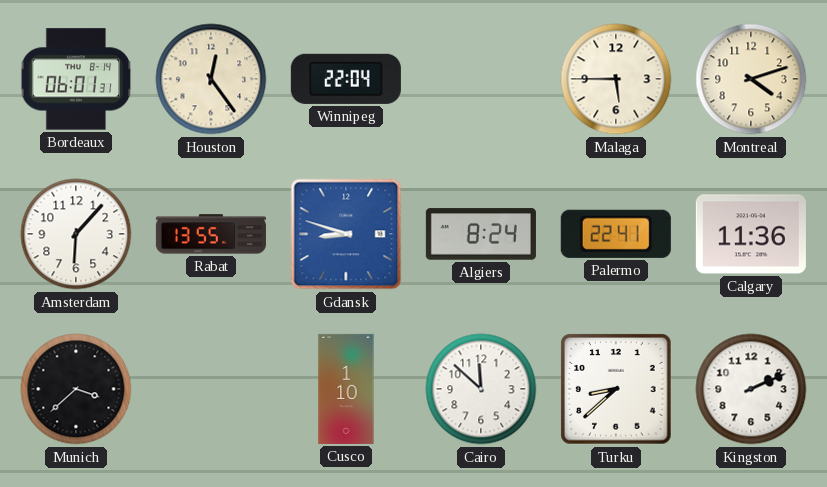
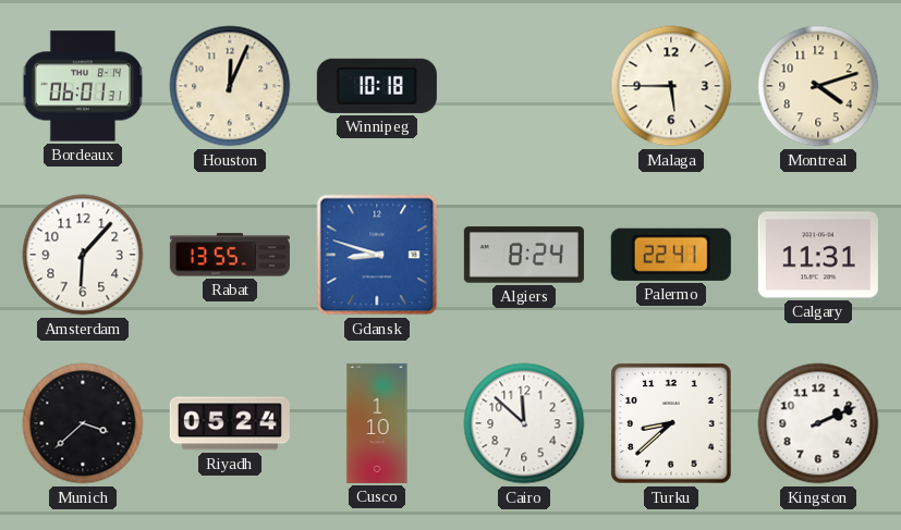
Houston: 12:24 -> 12:04
Winnipeg: 22:04 -> 10:18
Calgary: 11:36 -> 11:31
Riyadh: none -> 05:24
